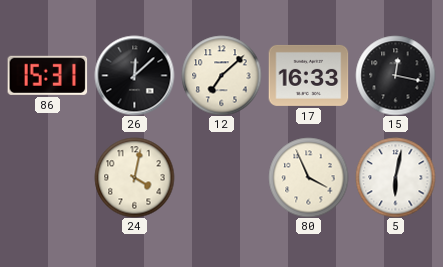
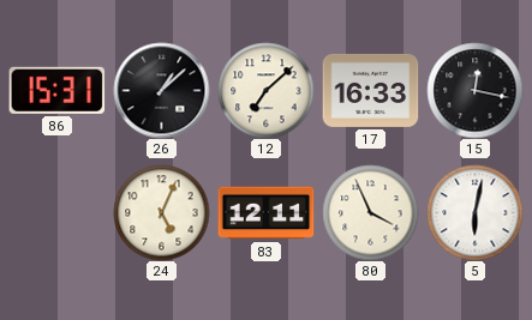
26: 12:08 -> 1:08
24: 4:02 -> 5:04
83: none -> 12:11
